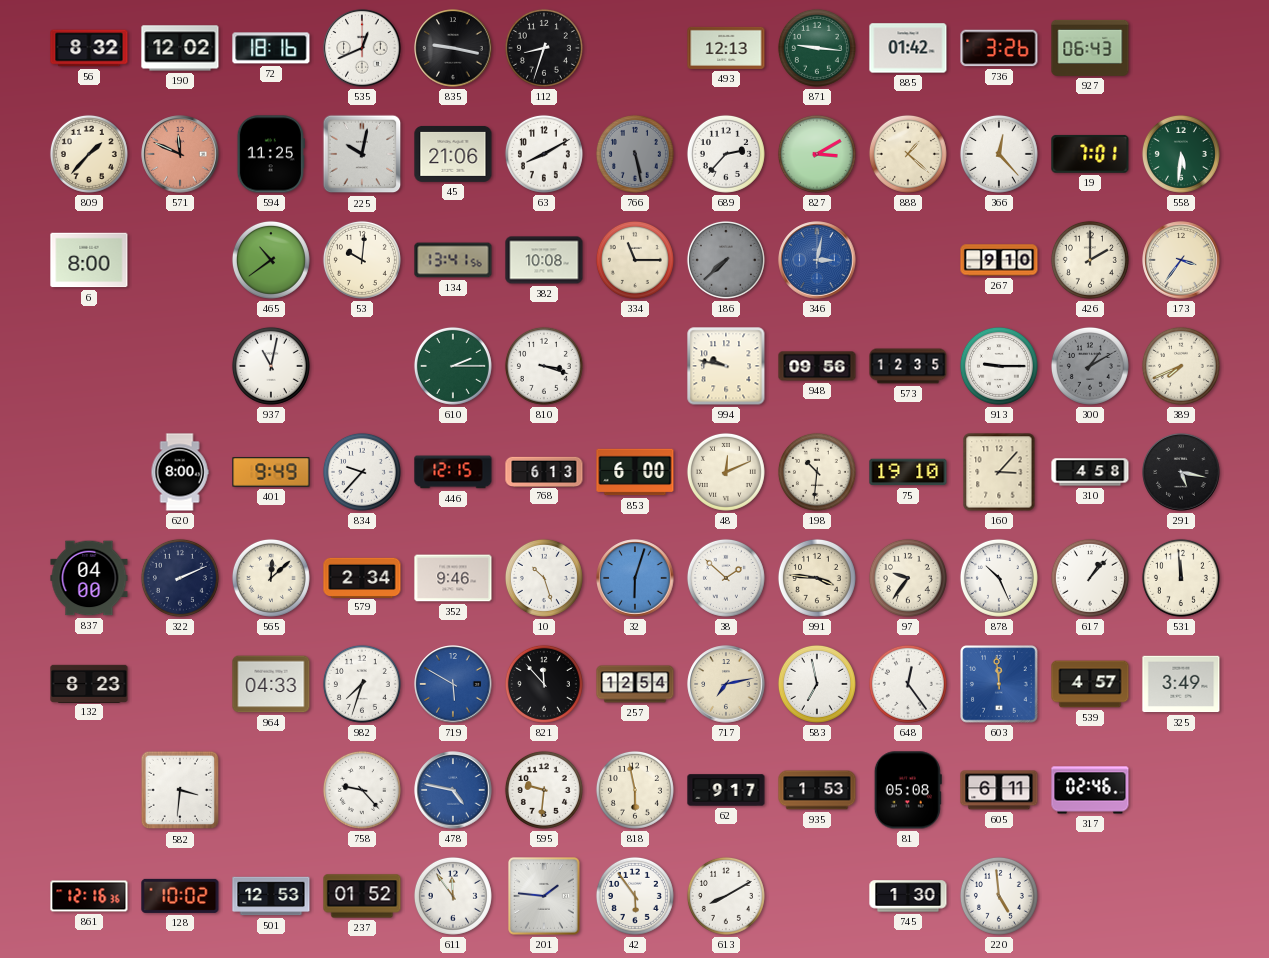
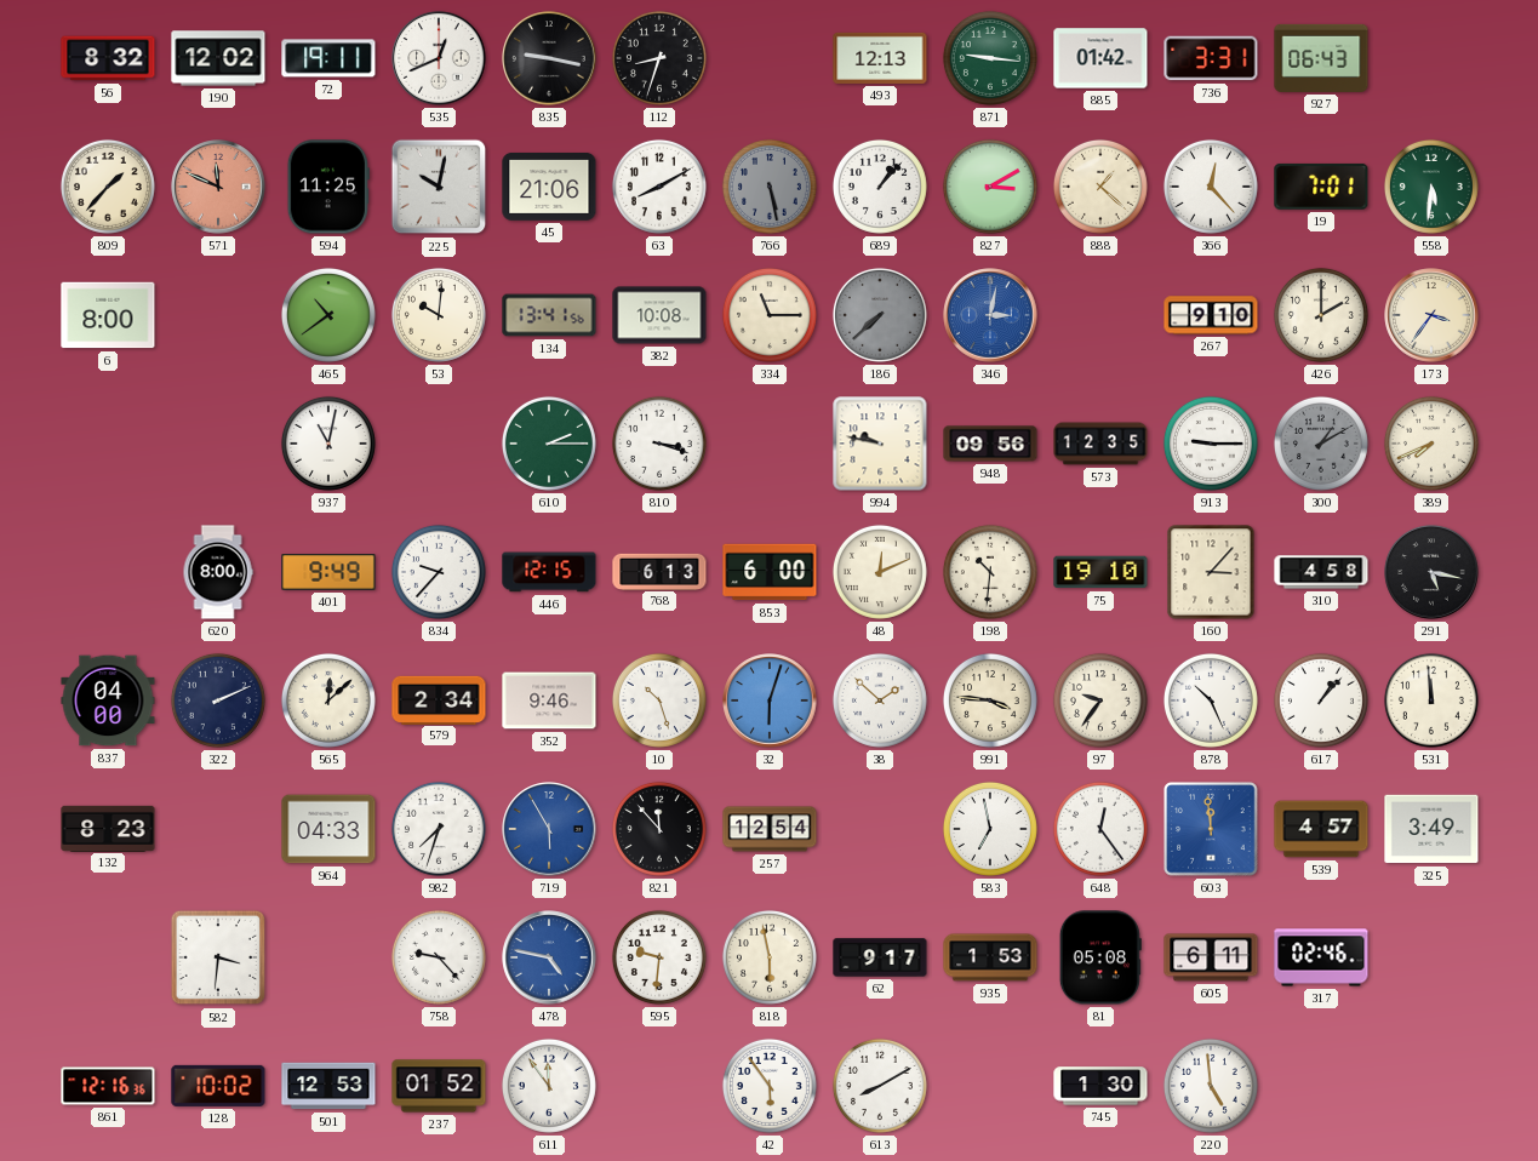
72: 18:16 -> 19:11
736: 3:26 -> 3:31
689: 2:37 -> 1:07
719: 5:50 -> 5:55
717: 7:13 -> none
201: 1:46 -> none
